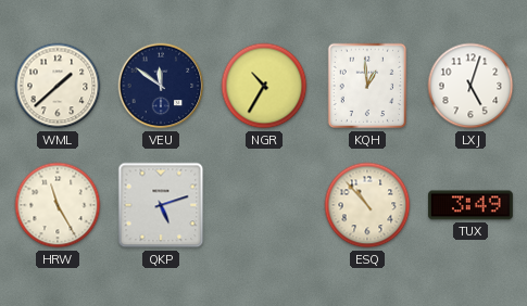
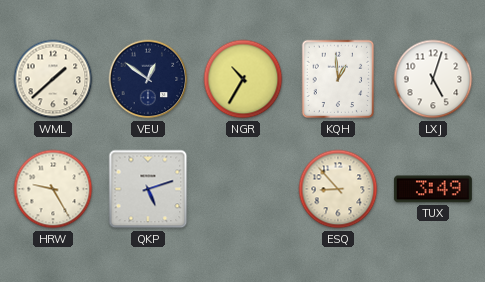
VEU: 11:51 -> 12:51
HRW: 11:25 -> 9:25
ESQ: 10:53 -> 8:53
